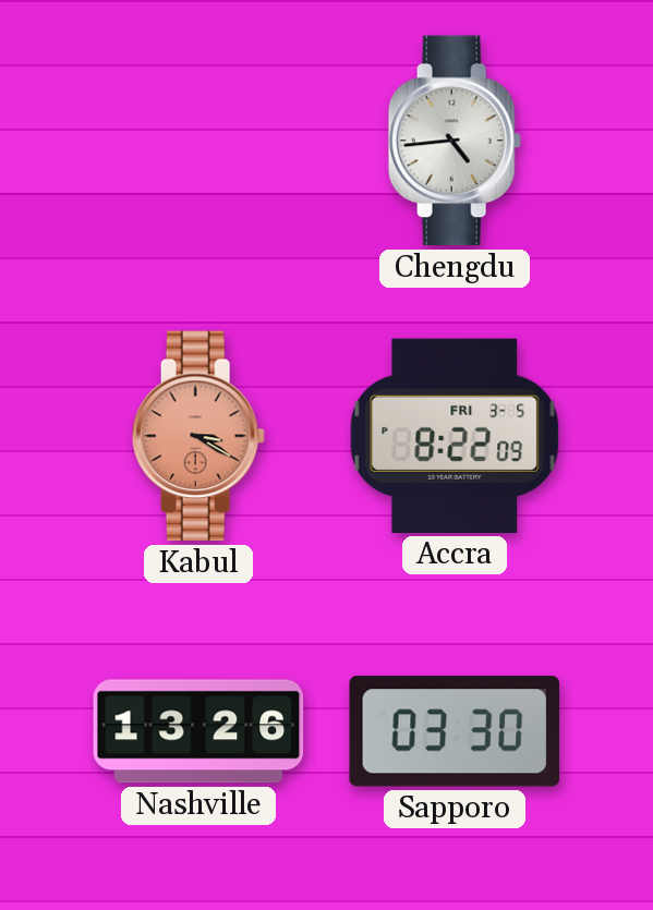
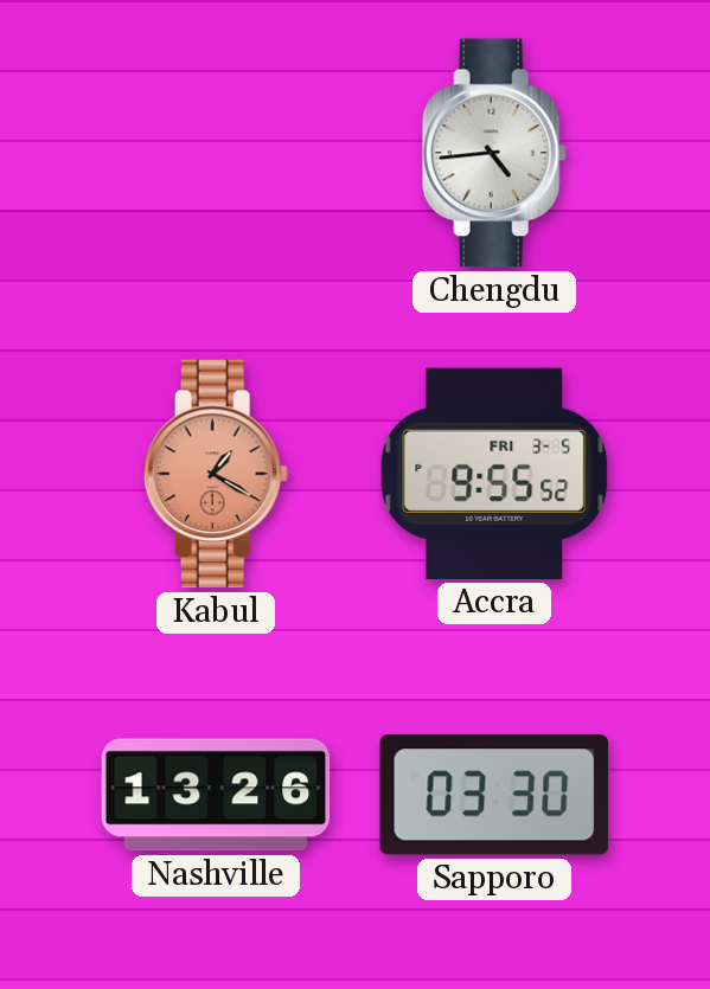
Kabul: 3:20 -> 1:20
Accra: 8:22 -> 9:55
